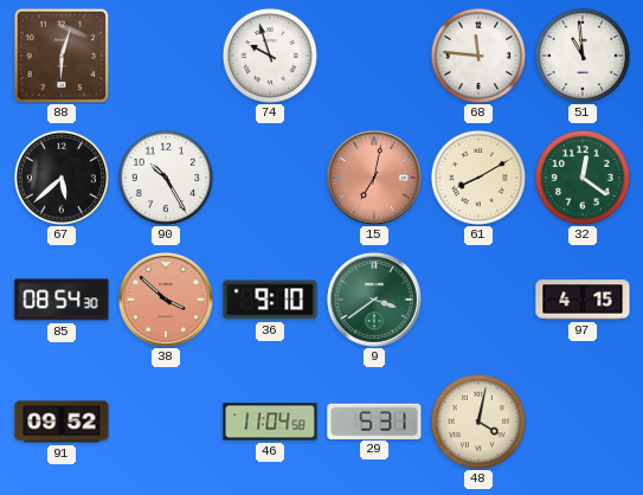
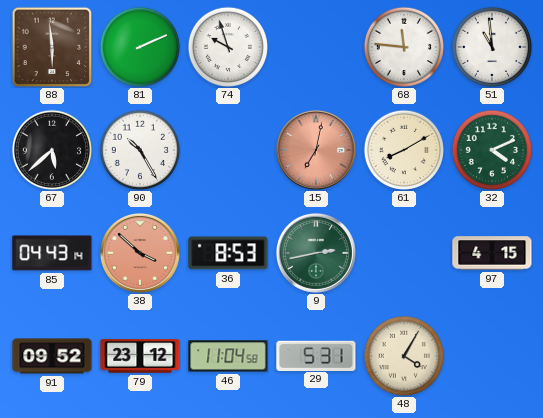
88: 6:03 -> 5:59
81: none -> 2:11
32: 12:21 -> 4:11
85: 08:54 -> 04:43
36: 9:10 -> 8:53
9: 3:39 -> 2:43
79: none -> 23:12
48: 4:02 -> 4:05
